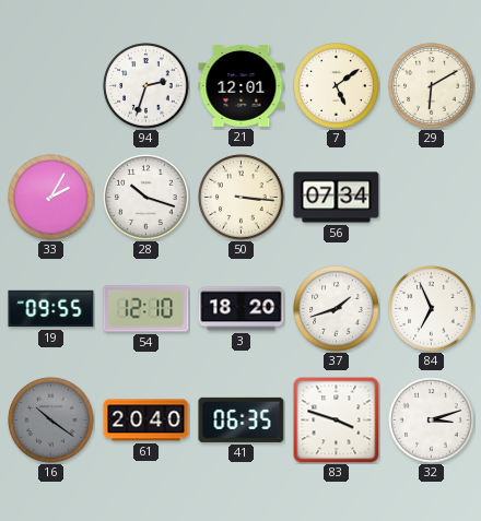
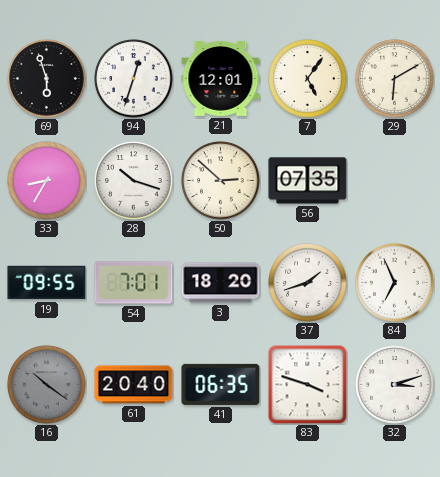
69: none -> 5:57
94: 2:33 -> 12:33
7: 5:09 -> 5:06
33: 2:05 -> 8:35
50: 3:16 -> 2:52
56: 07:34 -> 07:35
54: 12:10 -> 7:01
